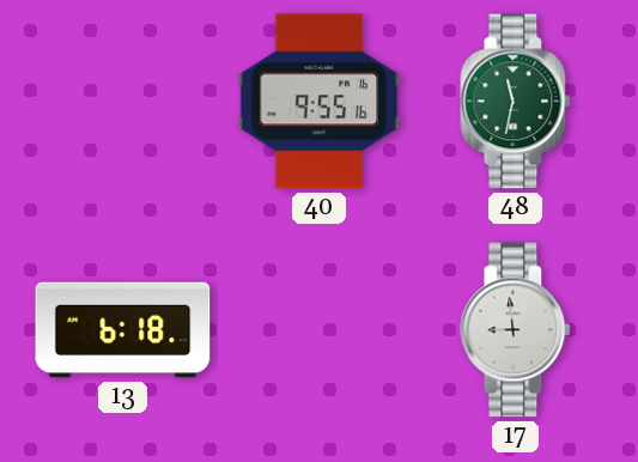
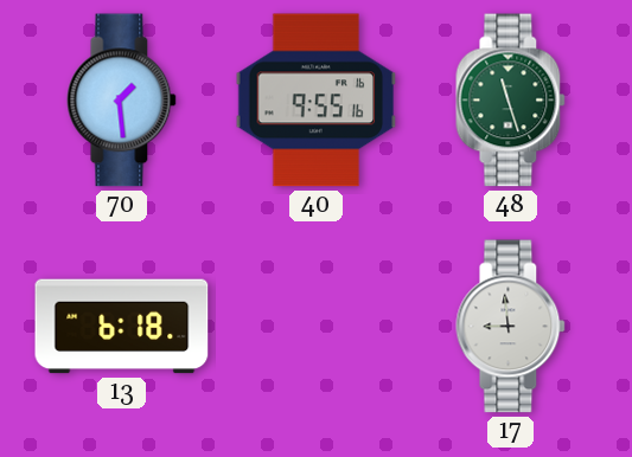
70: none -> 1:29
48: 11:32 -> 11:27
